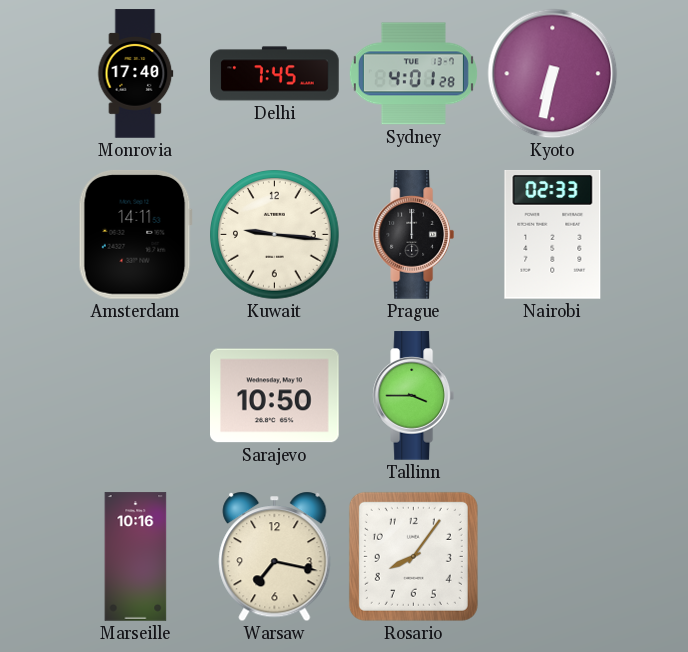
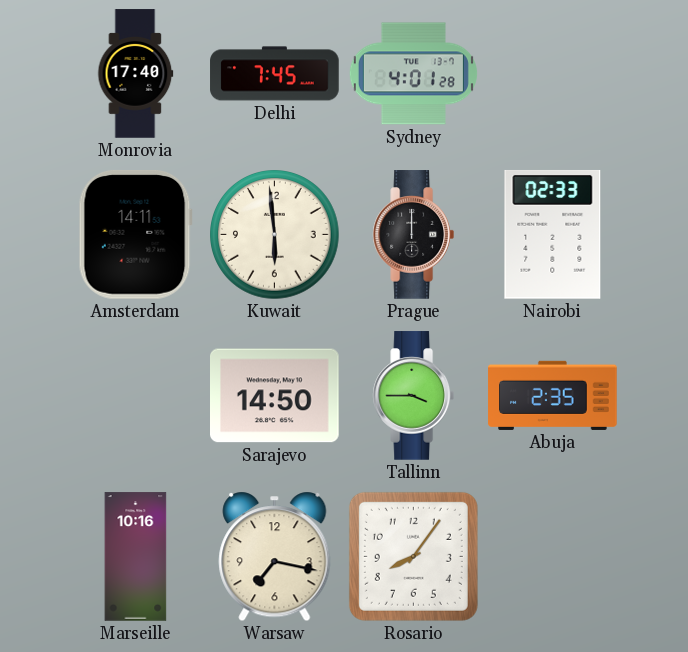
Kyoto: 6:32 -> none
Kuwait: 9:16 -> 5:59
Sarajevo: 10:50 -> 14:50
Abuja: none -> 2:35
